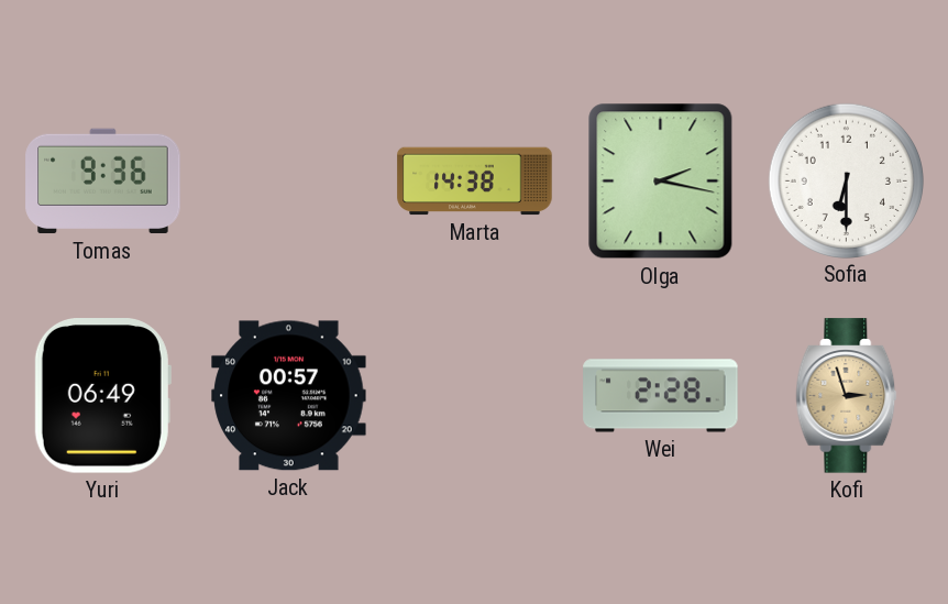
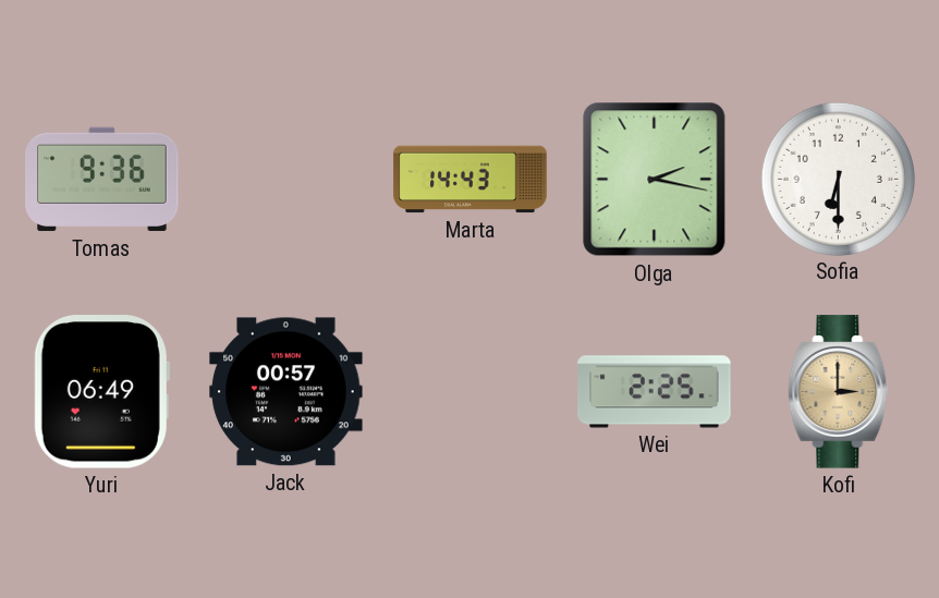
Marta: 14:38 -> 14:43
Wei: 2:28 -> 2:25
Kofi: 2:57 -> 3:00
